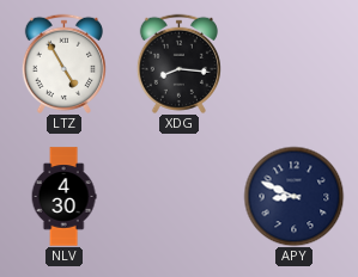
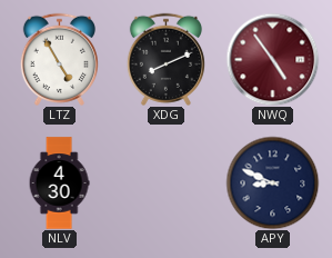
XDG: 8:16 -> 8:11
NWQ: none -> 4:54
